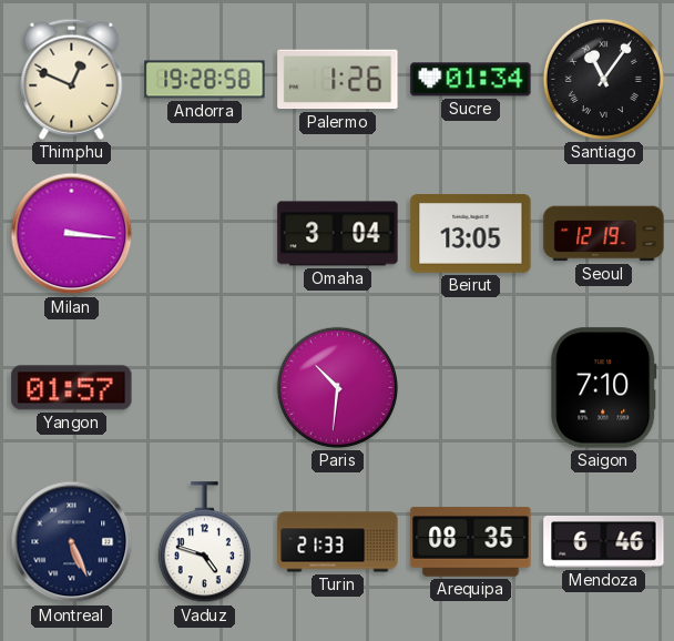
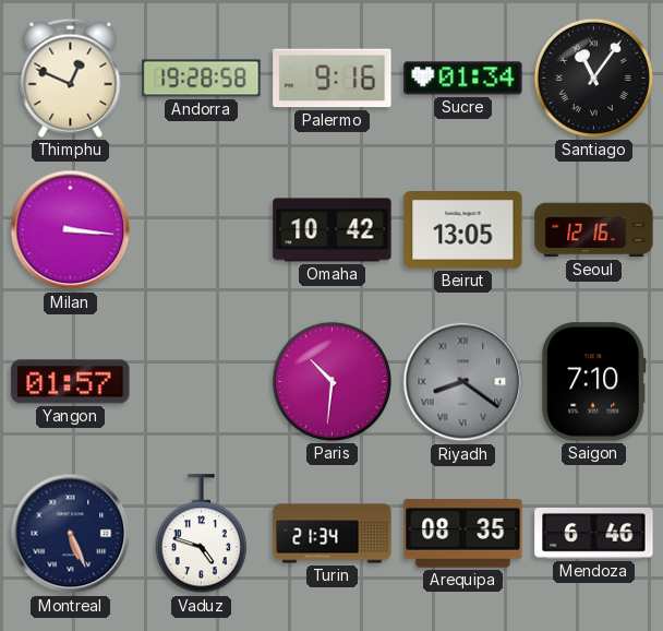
Palermo: 1:26 -> 9:16
Omaha: 3:04 -> 10:42
Seoul: 12:19 -> 12:16
Riyadh: none -> 8:21
Turin: 21:33 -> 21:34
